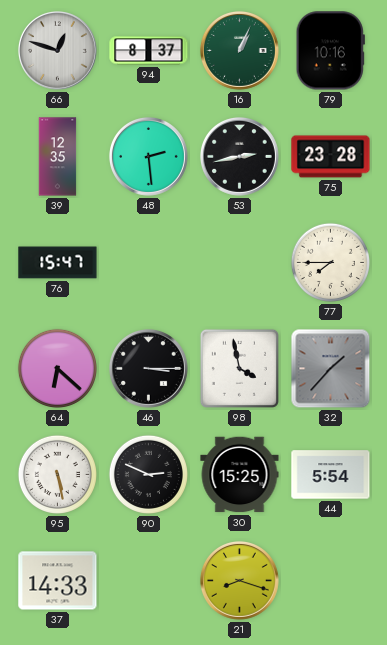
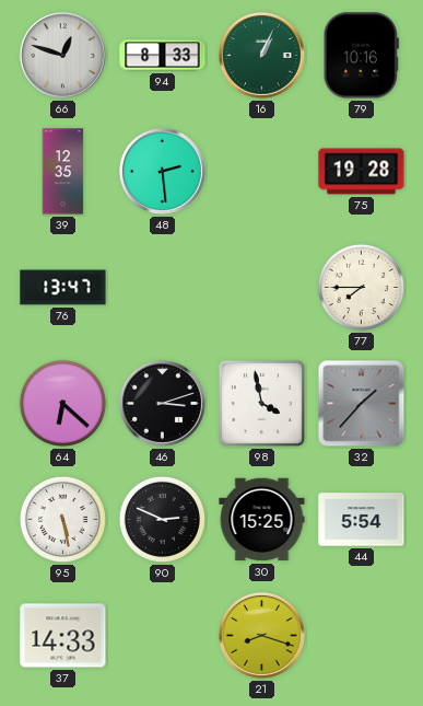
94: 8:37 -> 8:33
53: 2:43 -> none
75: 23:28 -> 19:28
76: 15:47 -> 13:47
46: 3:15 -> 3:12
